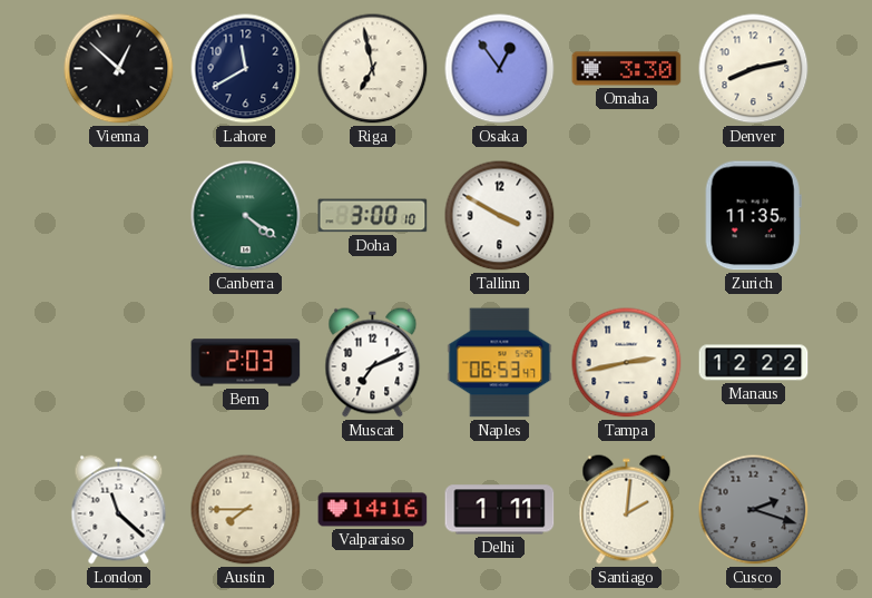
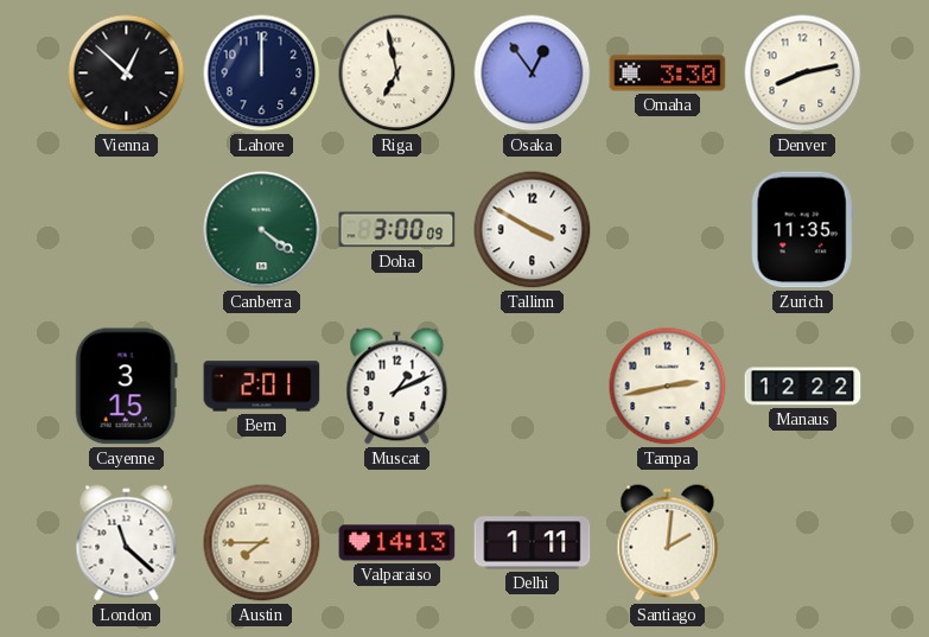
Lahore: 11:40 -> 12:00
Doha: 3:00:10 -> 3:00:09
Cayenne: none -> 3:15
Bern: 2:03 -> 2:01
Muscat: 7:11 -> 1:11
Naples: 06:53 -> none
Valparaiso: 14:16 -> 14:13
Cusco: 2:18 -> none
